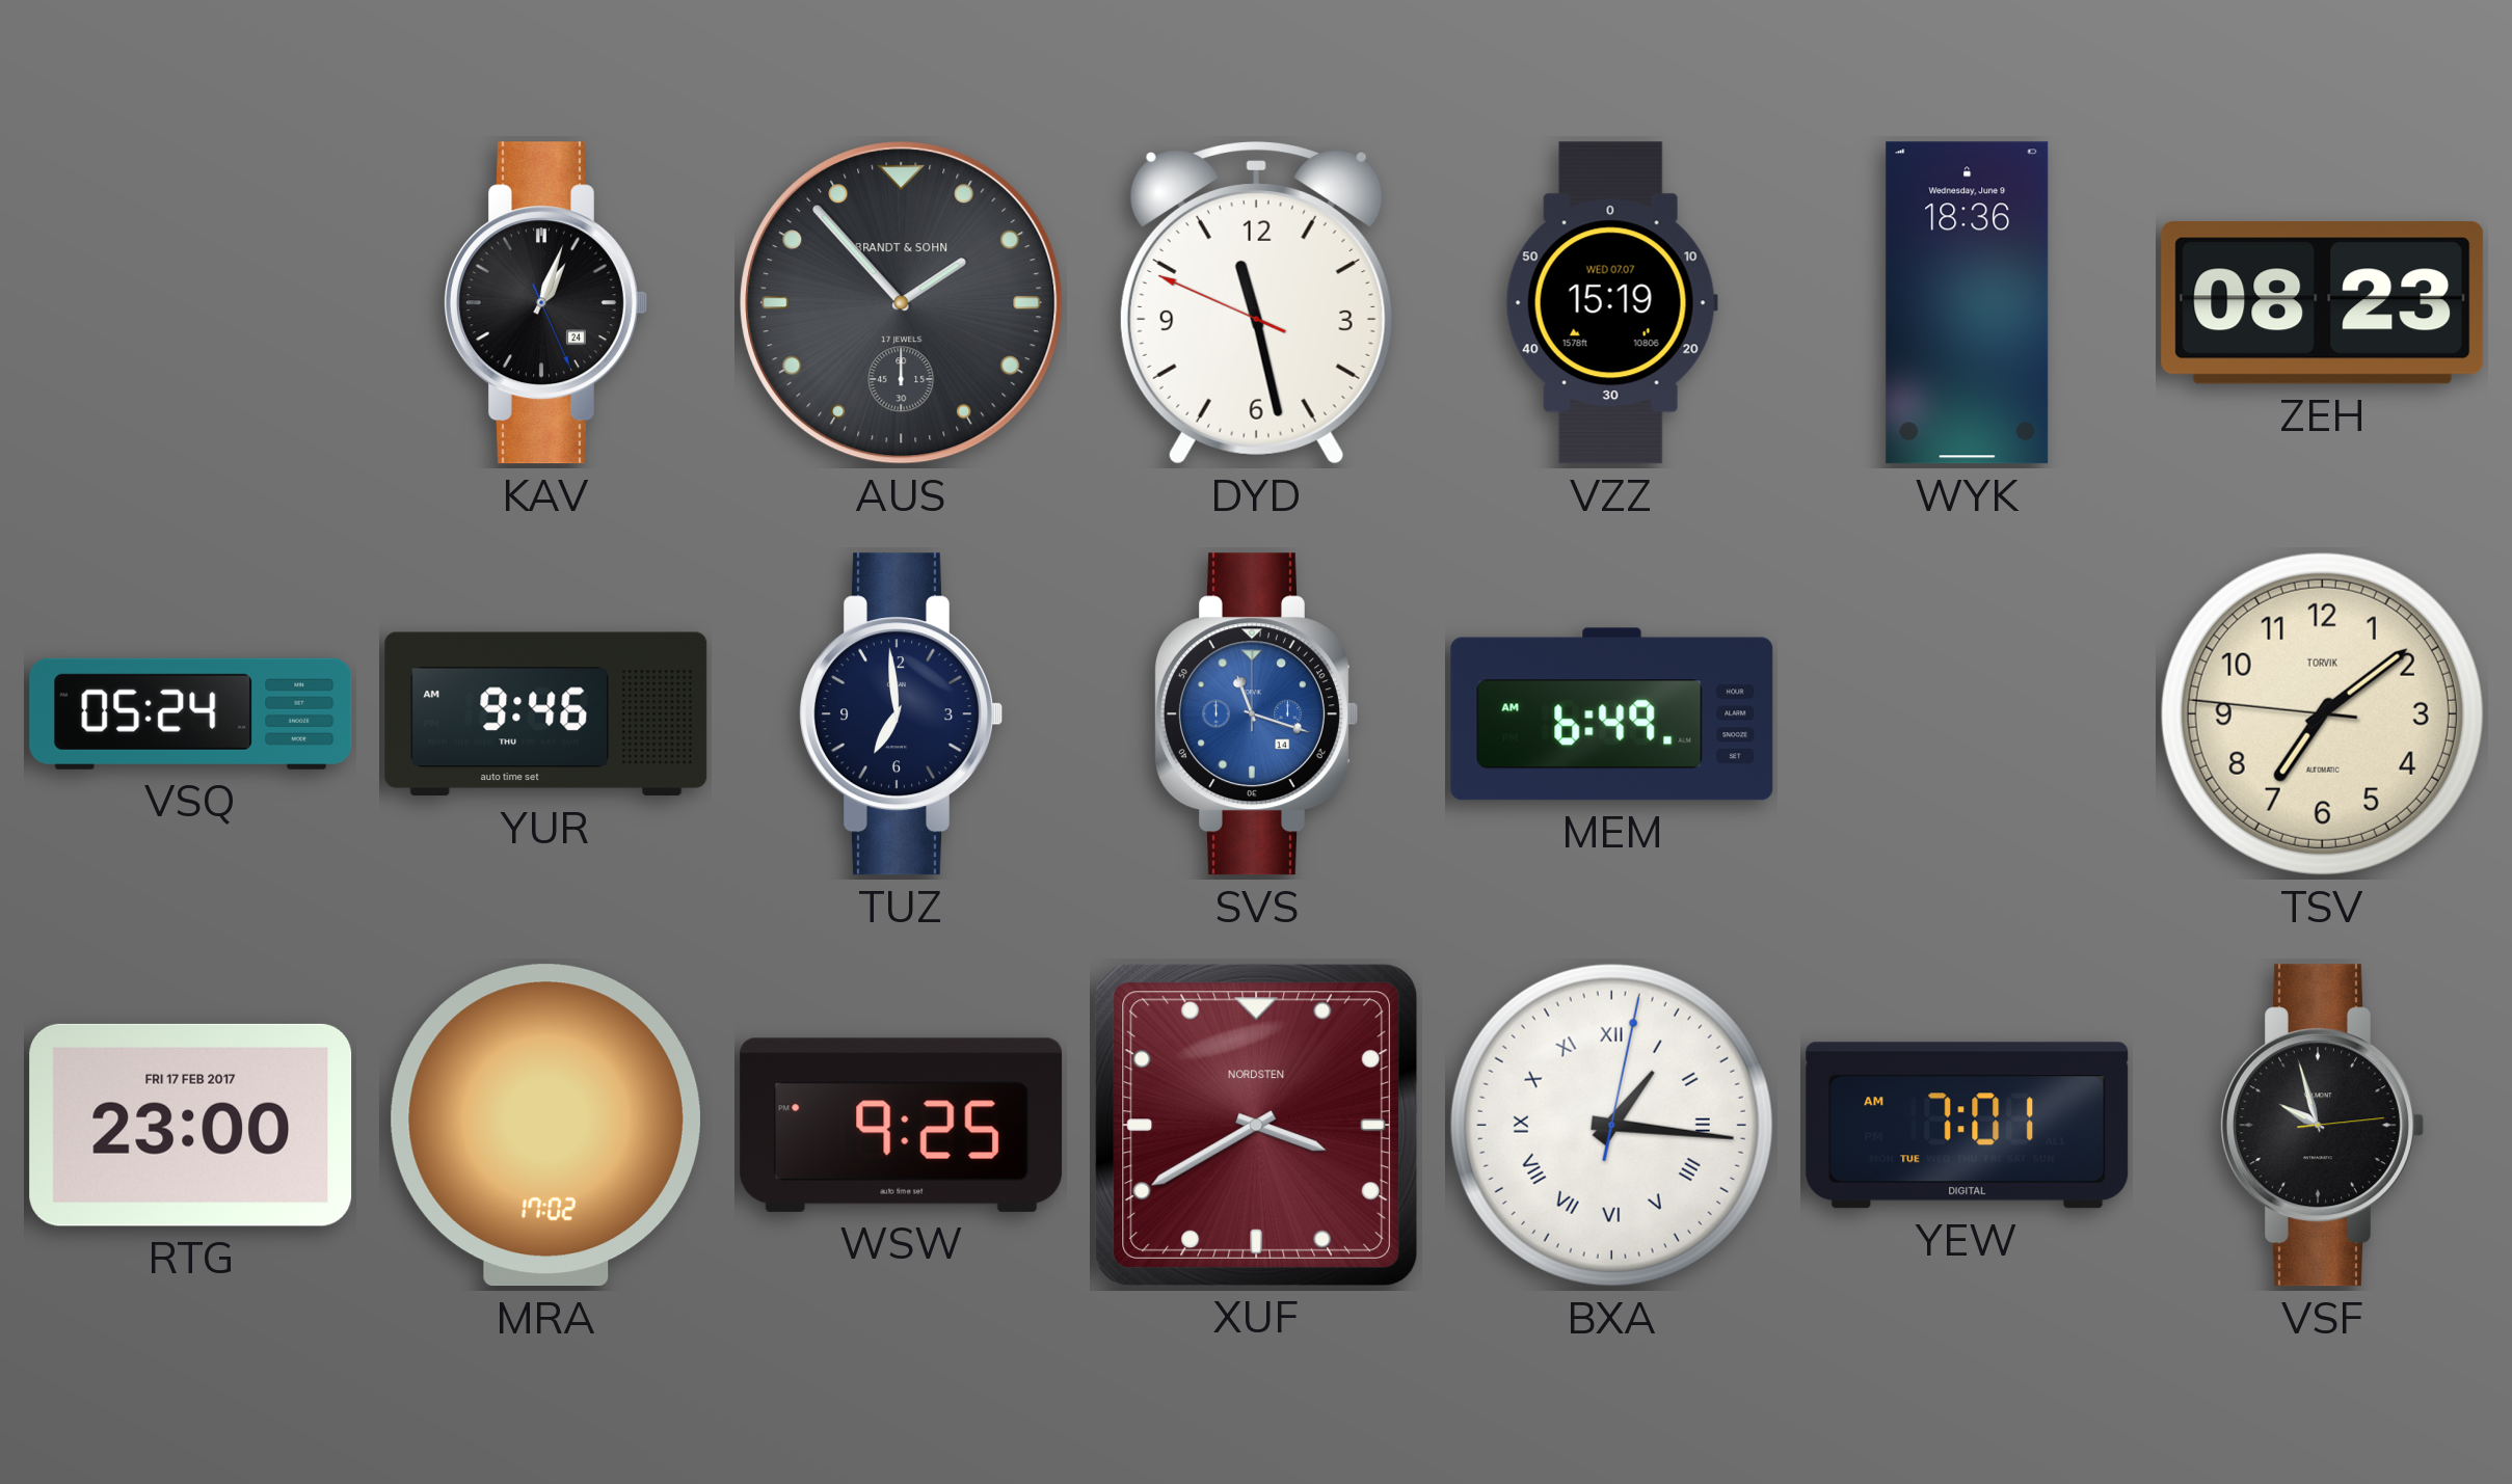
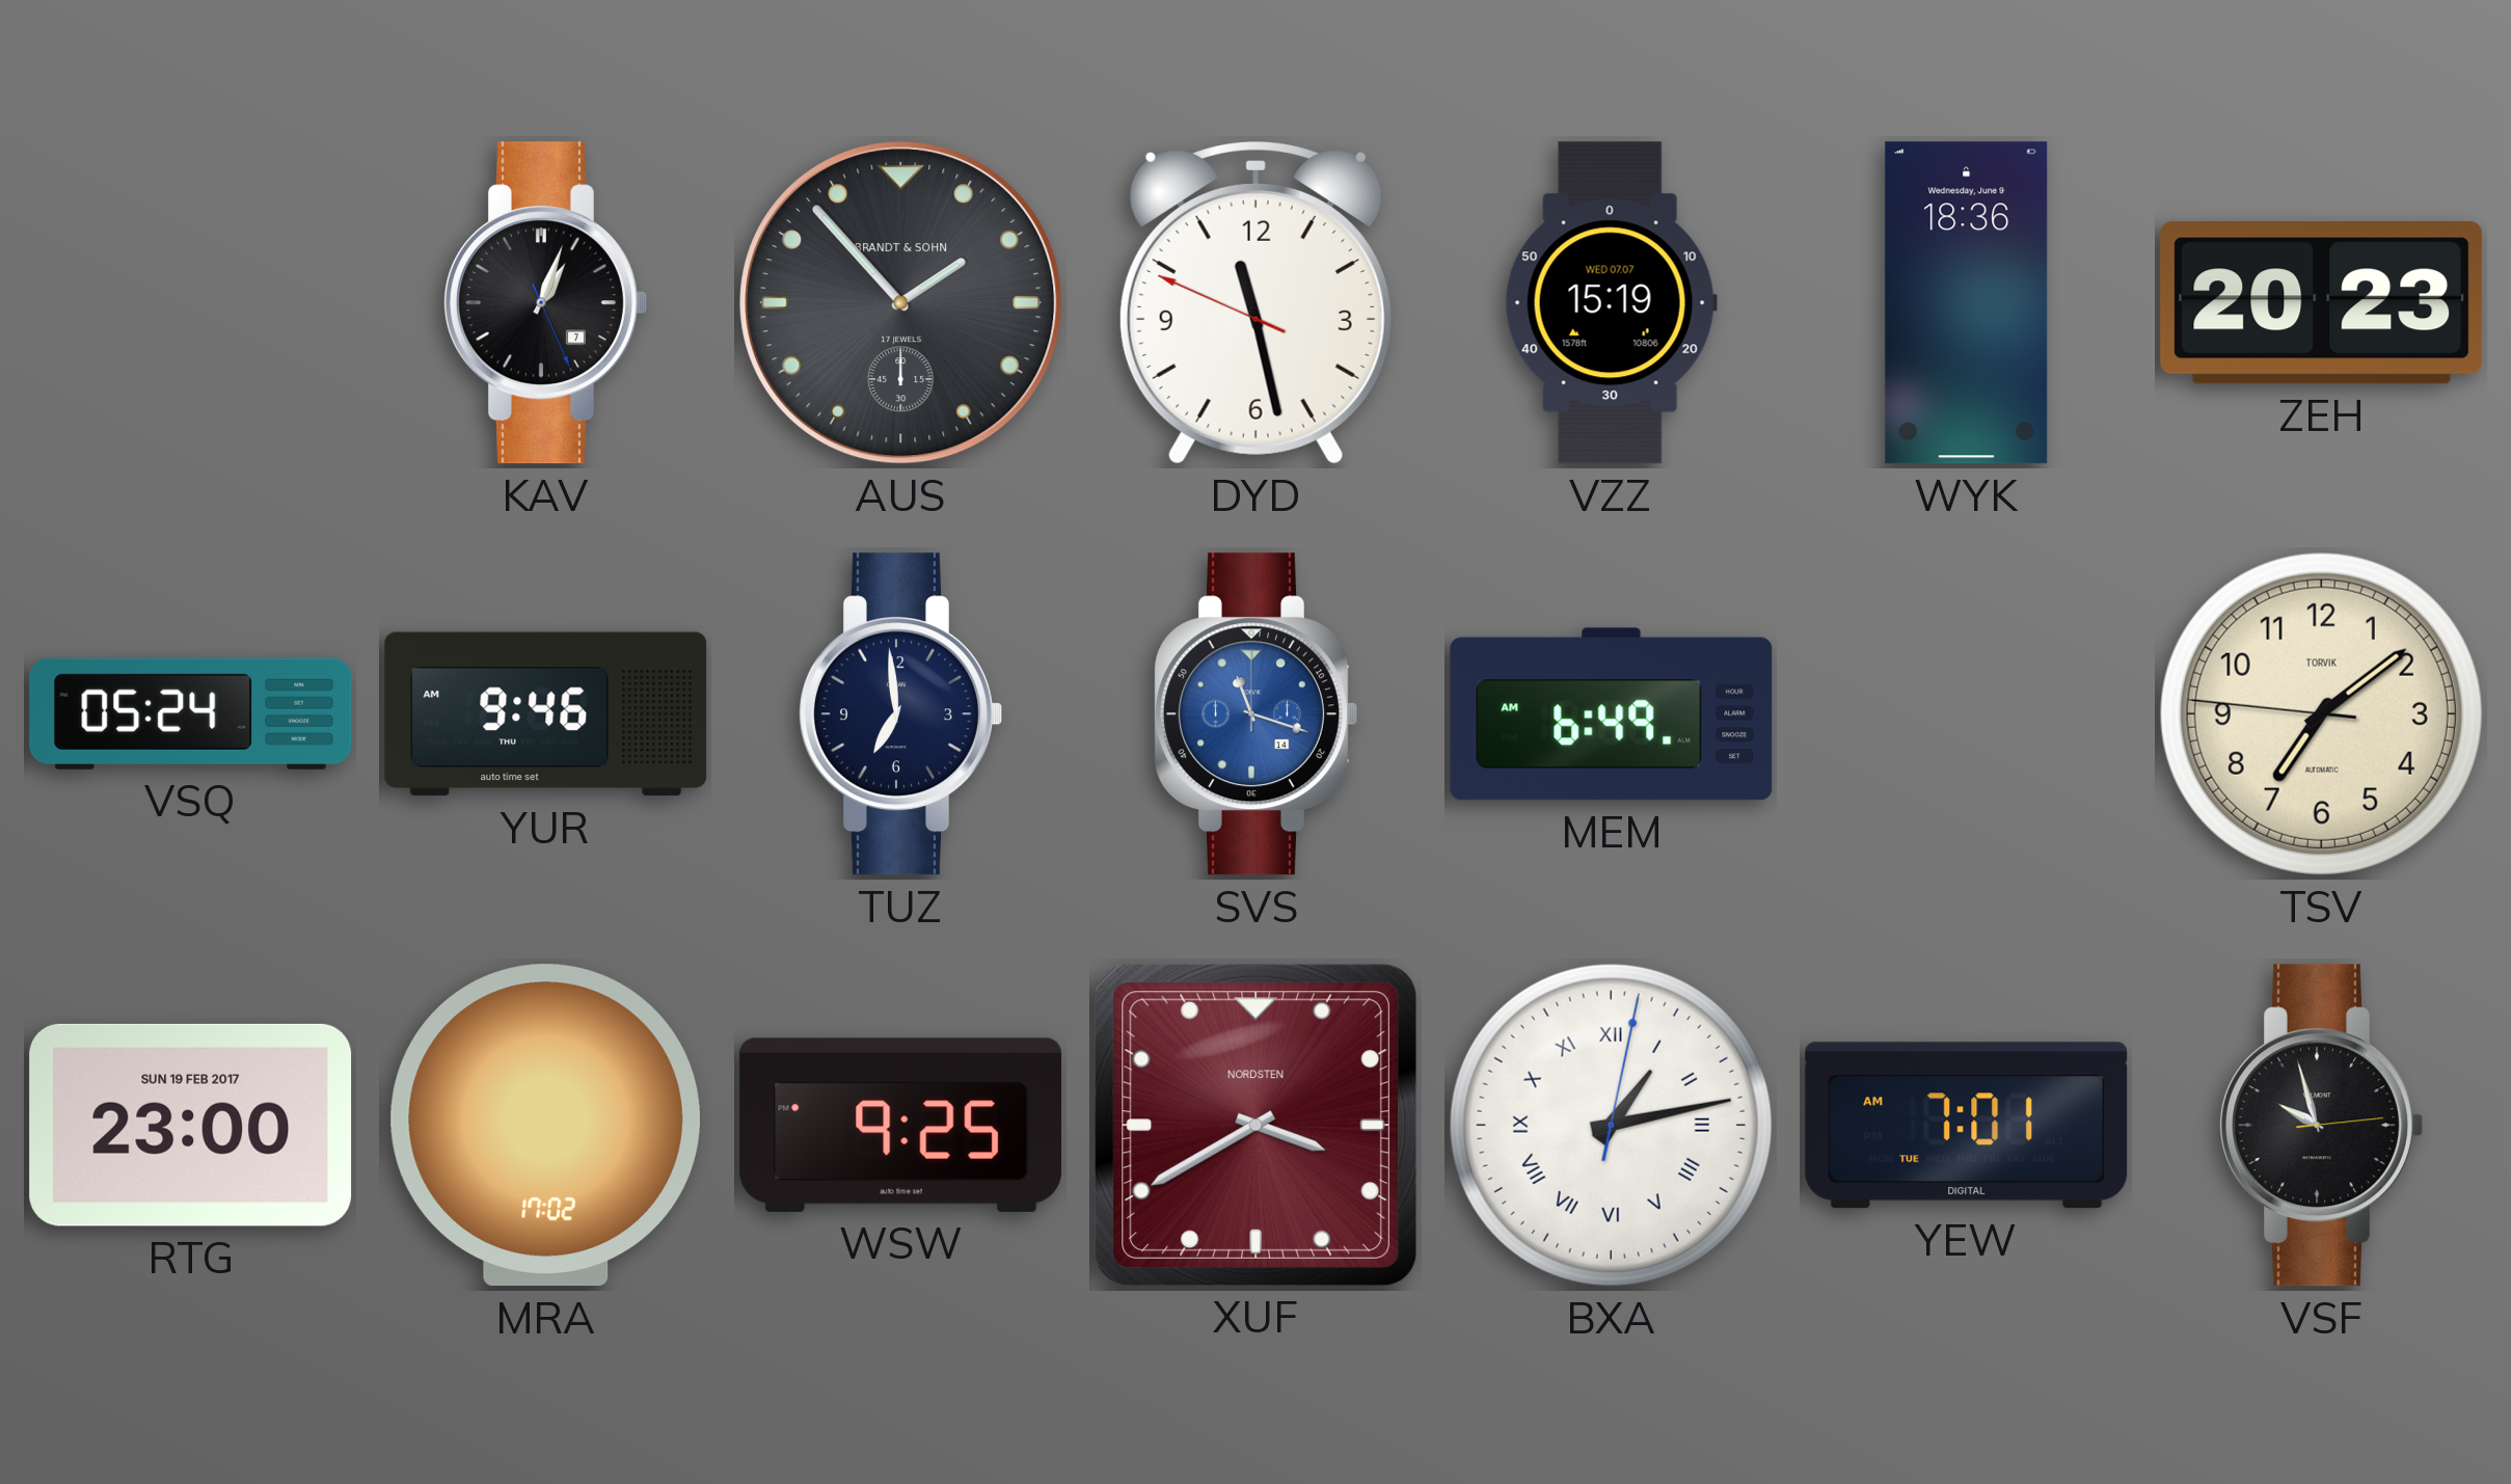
KAV date: 24 -> 7
ZEH: 08:23 -> 20:23
RTG date: FRI 17 FEB 2017 -> SUN 19 FEB 2017
BXA: 1:16 -> 1:13
